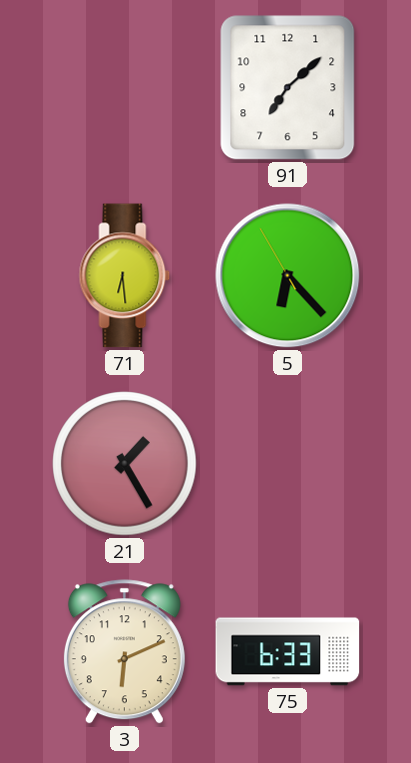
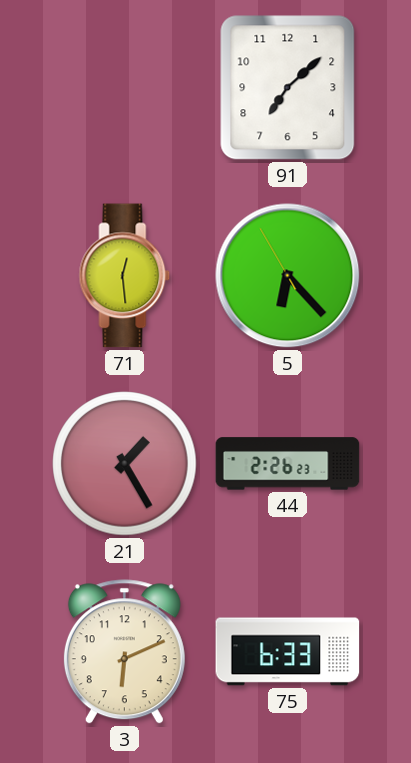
71: 6:29 -> 12:29
44: none -> 2:26
